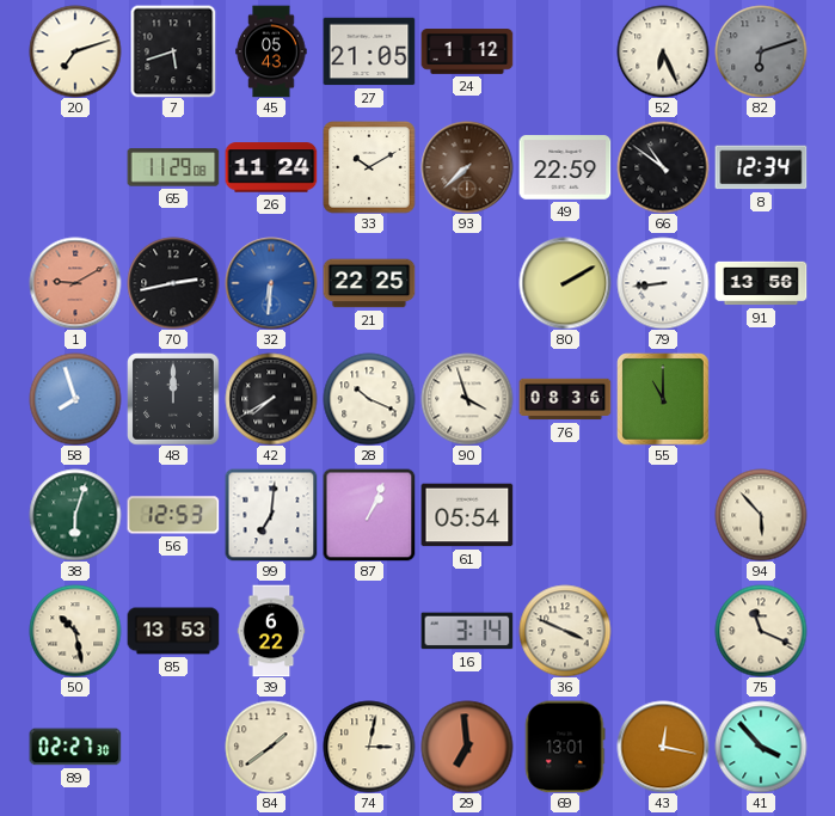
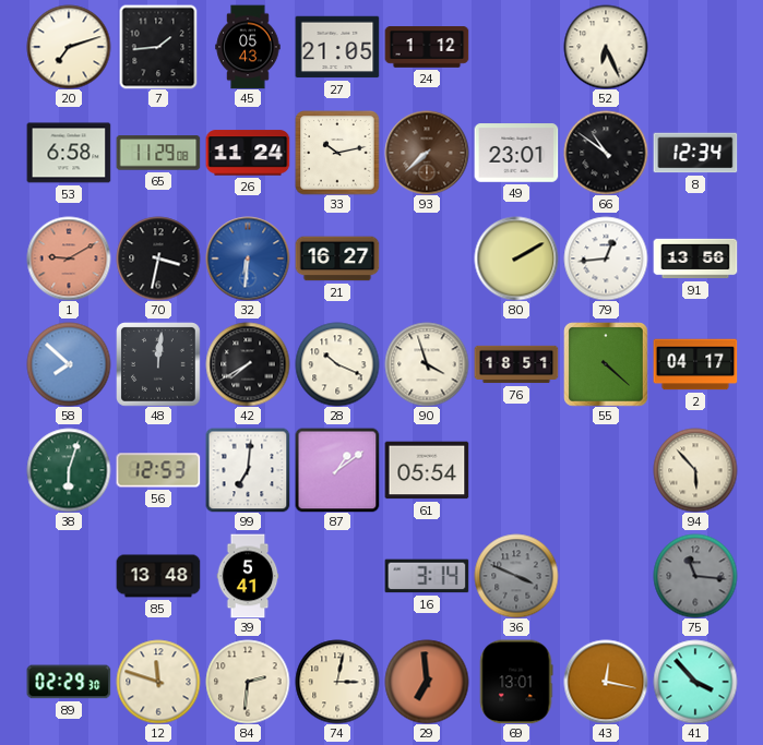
7: 5:42 -> 1:44
82: 6:12 -> none
53: none -> 6:58
33: 10:10 -> 10:13
49: 22:59 -> 23:01
70: 2:43 -> 3:32
21: 22:25 -> 16:27
79: 8:44 -> 12:44
58: 7:57 -> 7:52
48: 12:00 -> 12:01
76: 08:36 -> 18:51
55: 11:00 -> 4:22
2: none -> 04:17
87: 1:04 -> 1:09
50: 10:28 -> none
85: 13:53 -> 13:48
39: 6:22 -> 5:41
36 dial: cream -> grey
75: 11:19 -> 11:16
75 dial: cream -> grey
89: 02:27 -> 02:29
12: none -> 11:48
84: 1:39 -> 2:31
